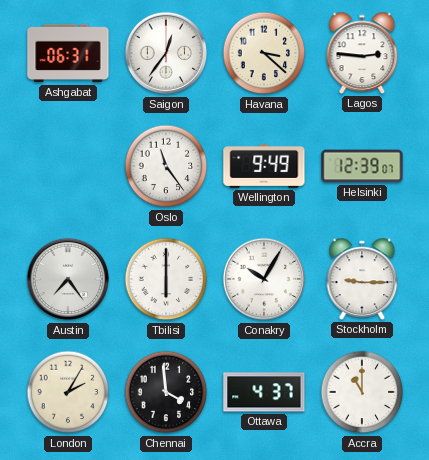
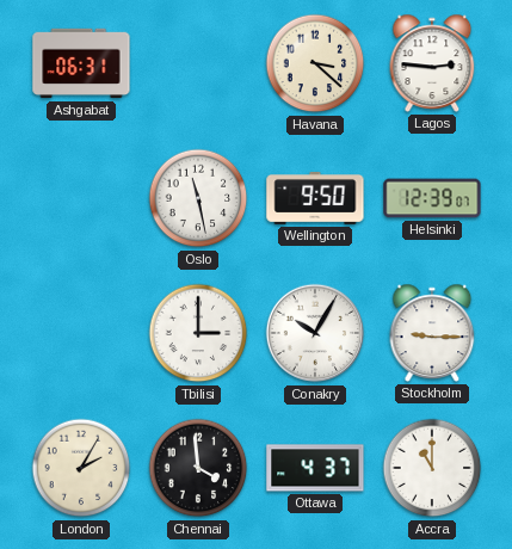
Saigon: 12:36 -> none
Oslo: 11:24 -> 11:28
Wellington: 9:49 -> 9:50
Austin: 7:24 -> none
Tbilisi: 6:00 -> 3:00
